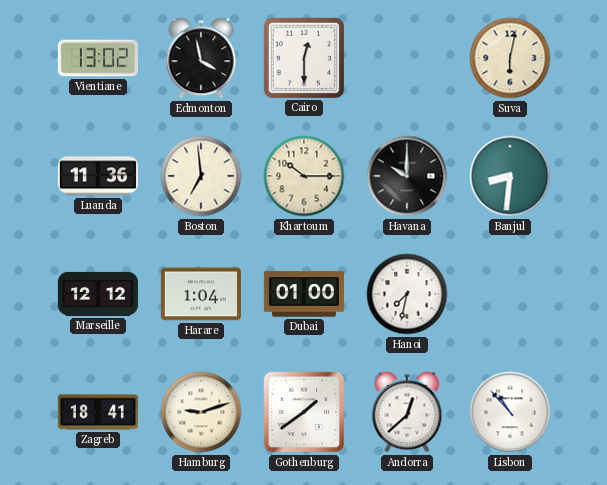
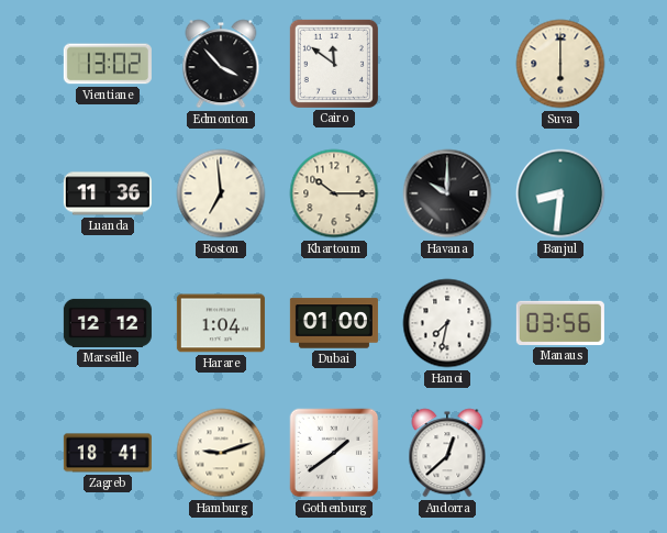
Edmonton: 3:58 -> 3:53
Cairo: 12:30 -> 11:51
Suva: 6:02 -> 6:00
Manaus: none -> 03:56
Lisbon: 10:53 -> none
